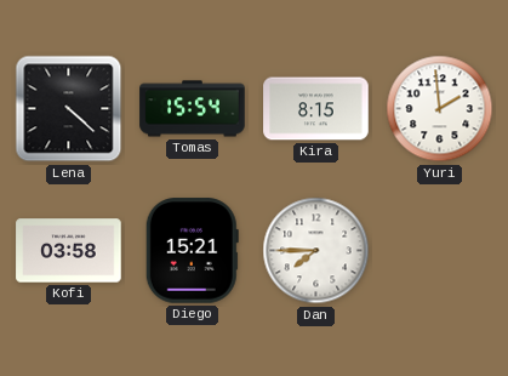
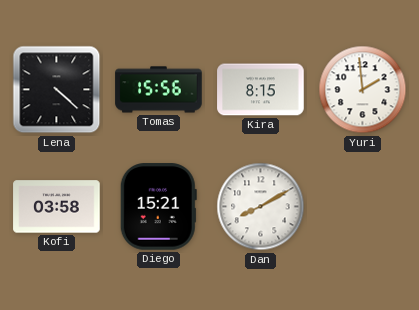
Tomas: 15:54 -> 15:56
Dan: 7:45 -> 8:10
